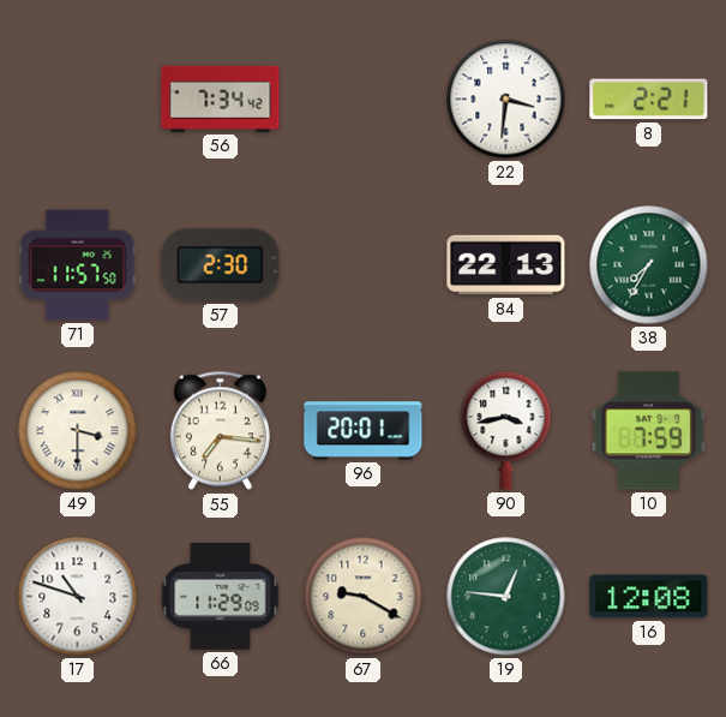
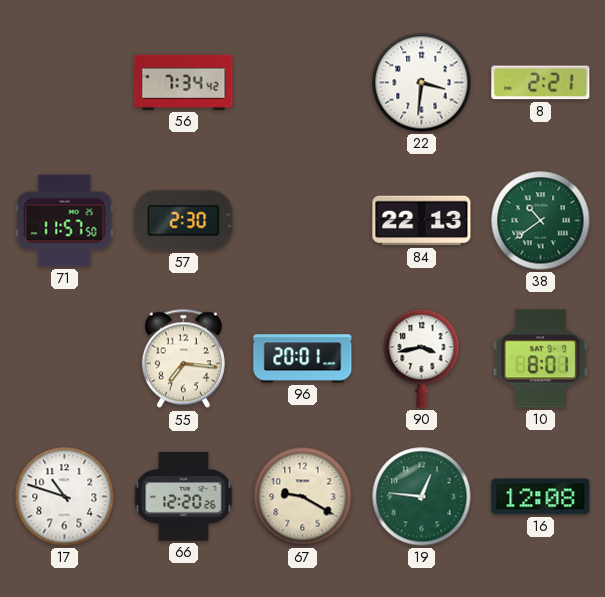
38: 7:35 -> 10:39
49: 3:30 -> none
10: 7:59 -> 8:01
66: 11:29 -> 12:20
